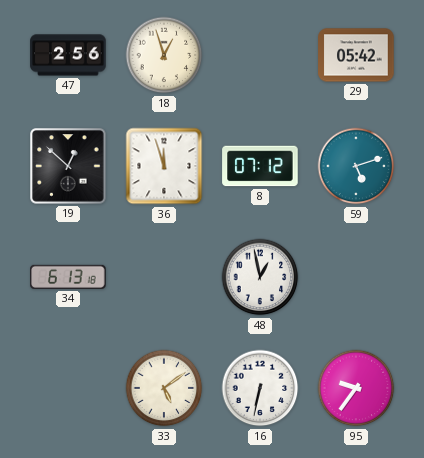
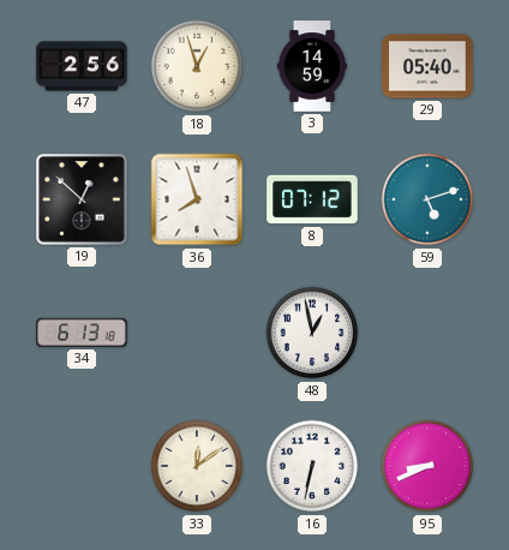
3: none -> 14:59
29: 05:42 -> 05:40
36: 11:57 -> 7:57
33: 5:09 -> 12:09
95: 9:36 -> 8:41
